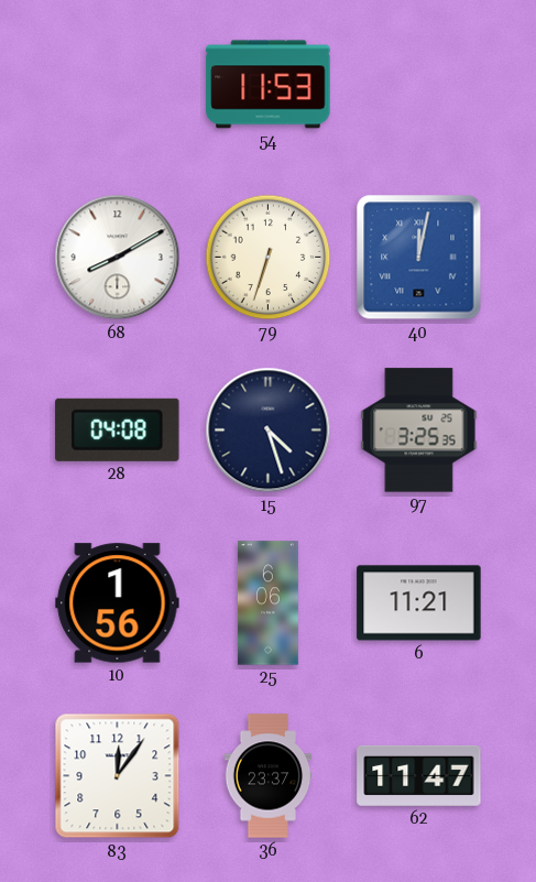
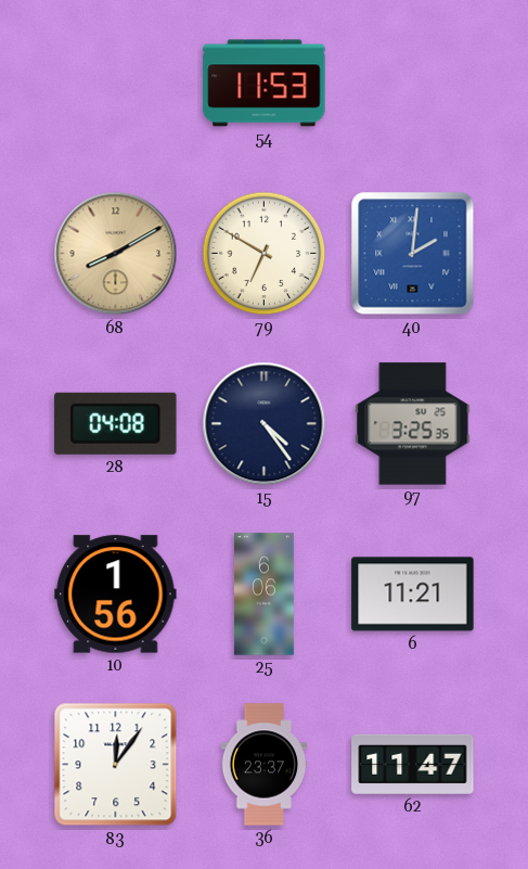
68 dial: white -> champagne
79: 6:33 -> 6:50
40: 12:02 -> 2:01
15: 4:27 -> 4:24
